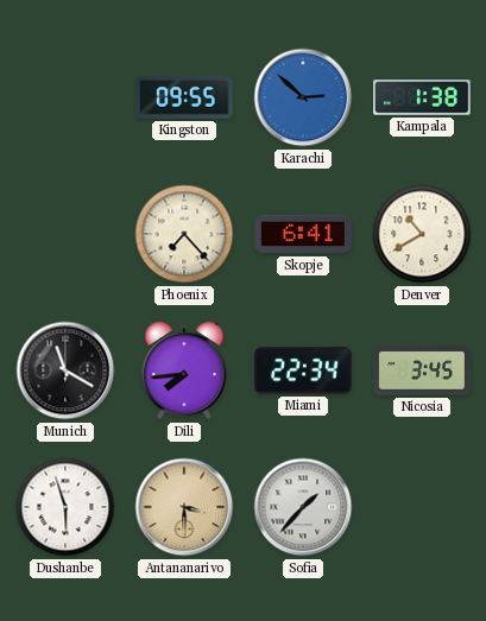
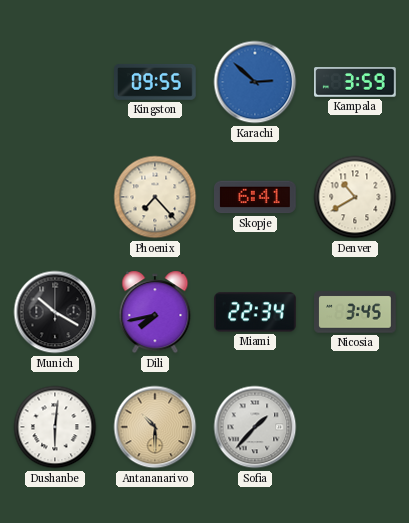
Kampala: 1:38 -> 3:59
Munich: 11:20 -> 10:20
Dili: 7:44 -> 7:43
Dushanbe: 5:57 -> 6:01
Antananarivo: 3:30 -> 10:30
